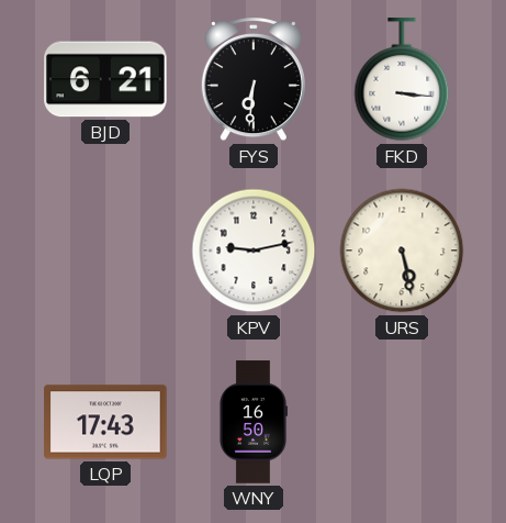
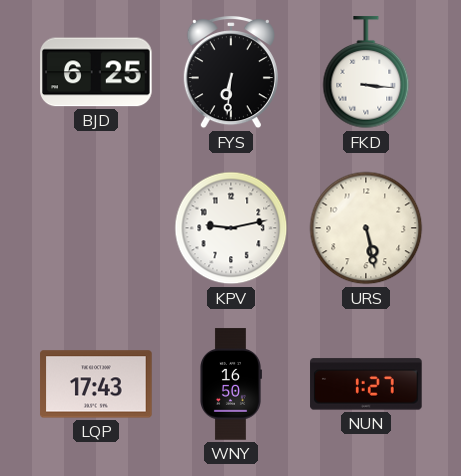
BJD: 6:21 -> 6:25
NUN: none -> 1:27
